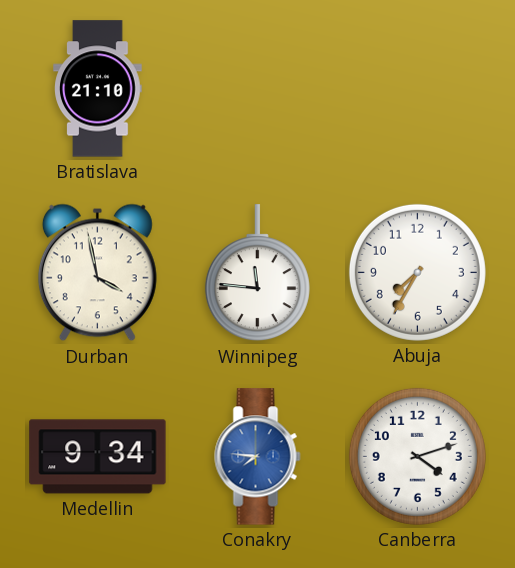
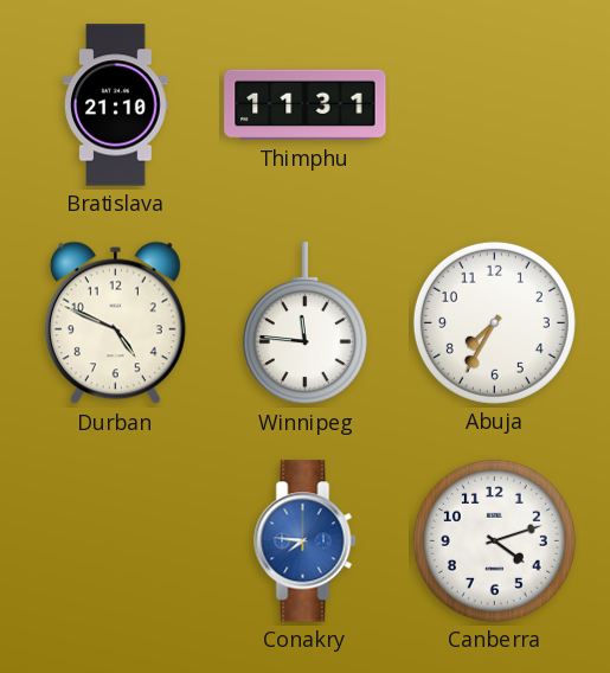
Thimphu: none -> 11:31
Durban: 3:58 -> 4:49
Medellin: 9:34 -> none
